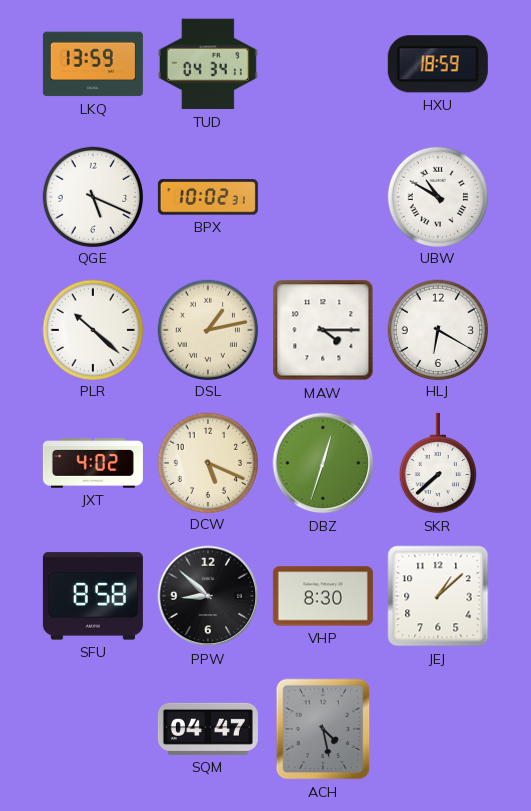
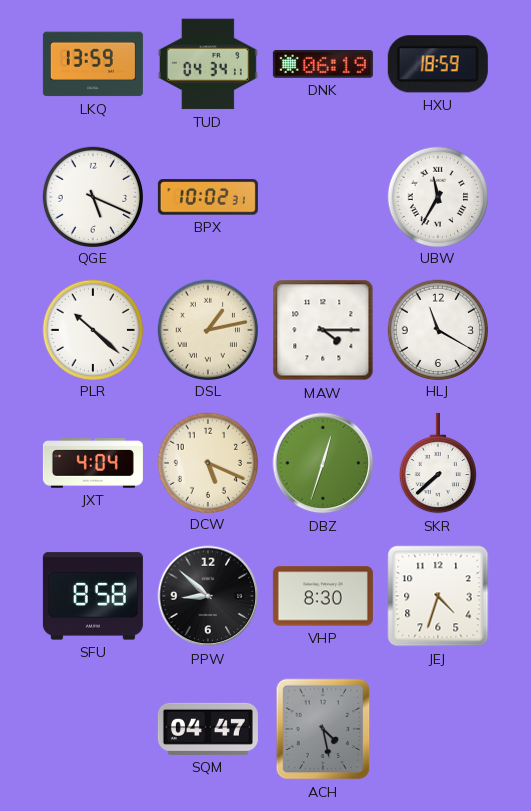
DNK: none -> 06:19
UBW: 10:50 -> 11:35
HLJ: 6:20 -> 11:20
JXT: 4:02 -> 4:04
JEJ: 1:08 -> 4:33
